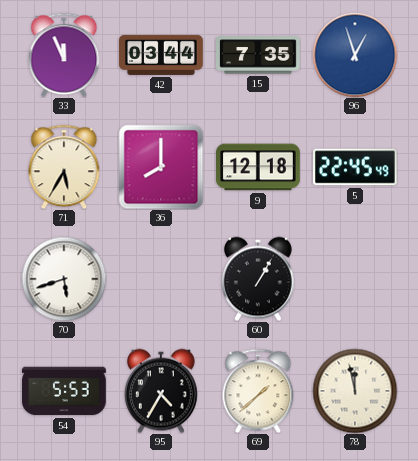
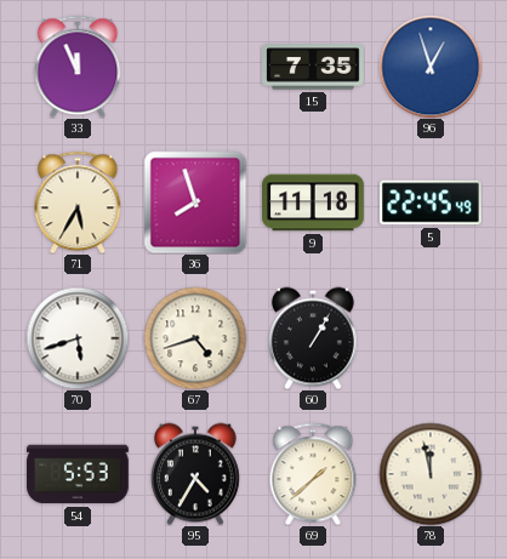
42: 03:44 -> none
36: 8:00 -> 7:57
9: 12:18 -> 11:18
67: none -> 4:42
